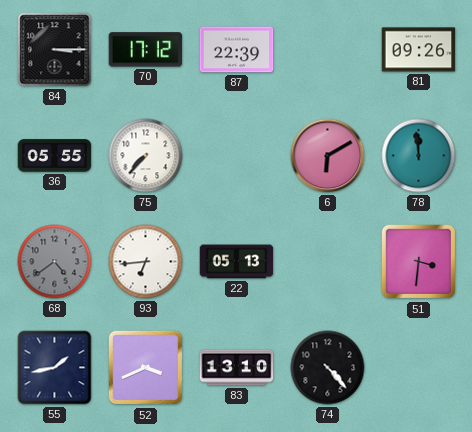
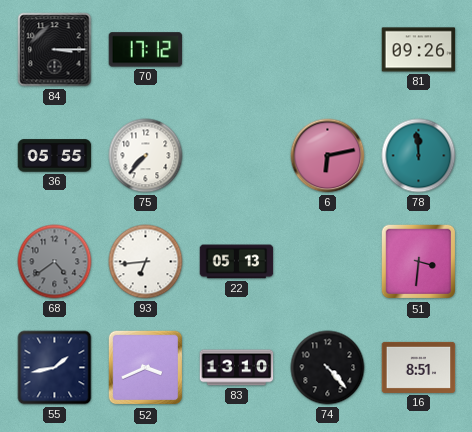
87: 22:39 -> none
6: 6:10 -> 6:13
16: none -> 8:51
